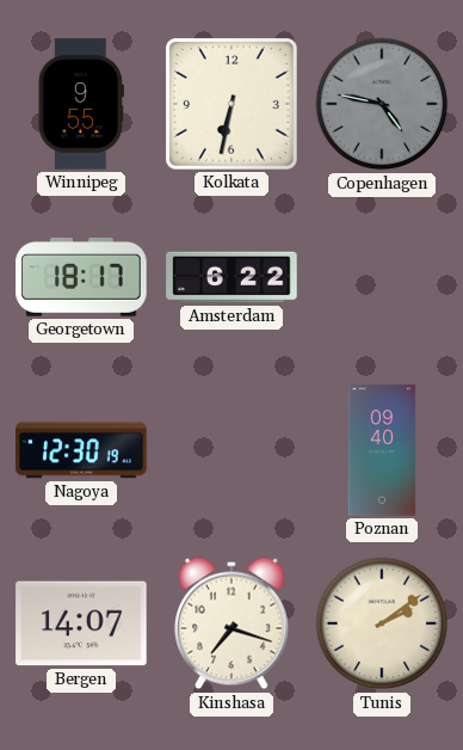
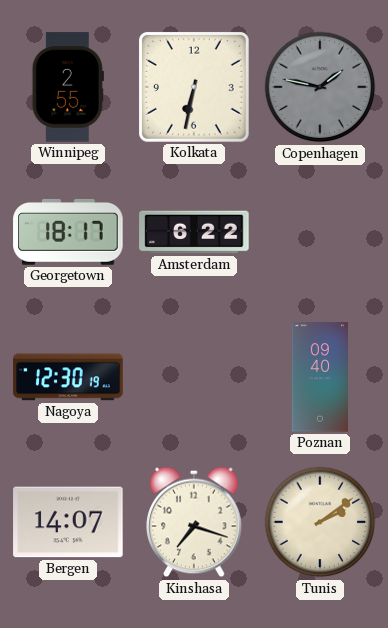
Winnipeg: 9:55 -> 2:55
Copenhagen: 4:47 -> 1:47
